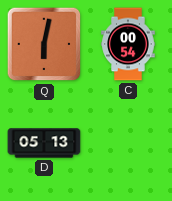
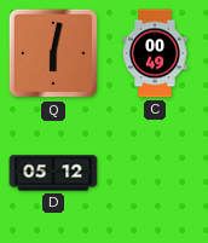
C: 00:54 -> 00:49
D: 05:13 -> 05:12
